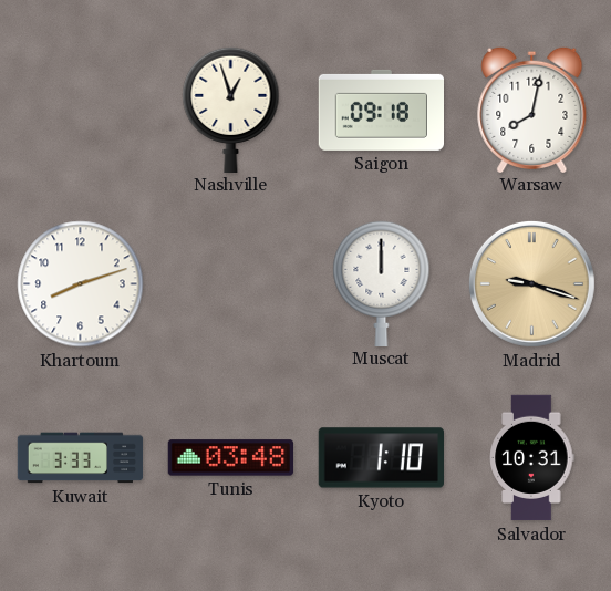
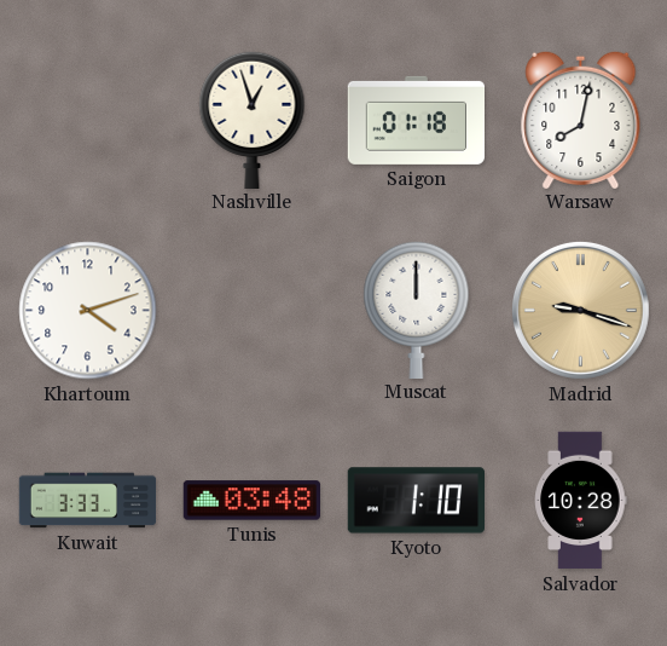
Saigon: 09:18 -> 01:18
Khartoum: 8:12 -> 4:12
Salvador: 10:31 -> 10:28
